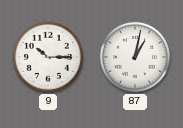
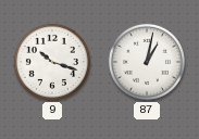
9: 10:15 -> 10:18
